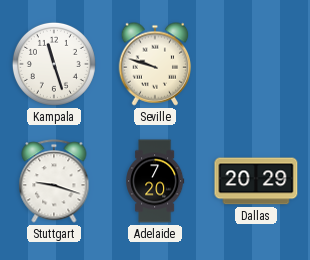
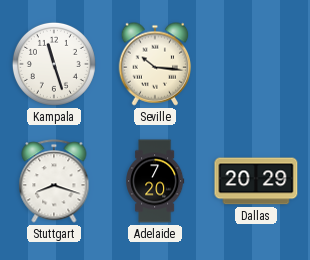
Seville: 9:48 -> 10:16
Stuttgart: 9:18 -> 8:18
